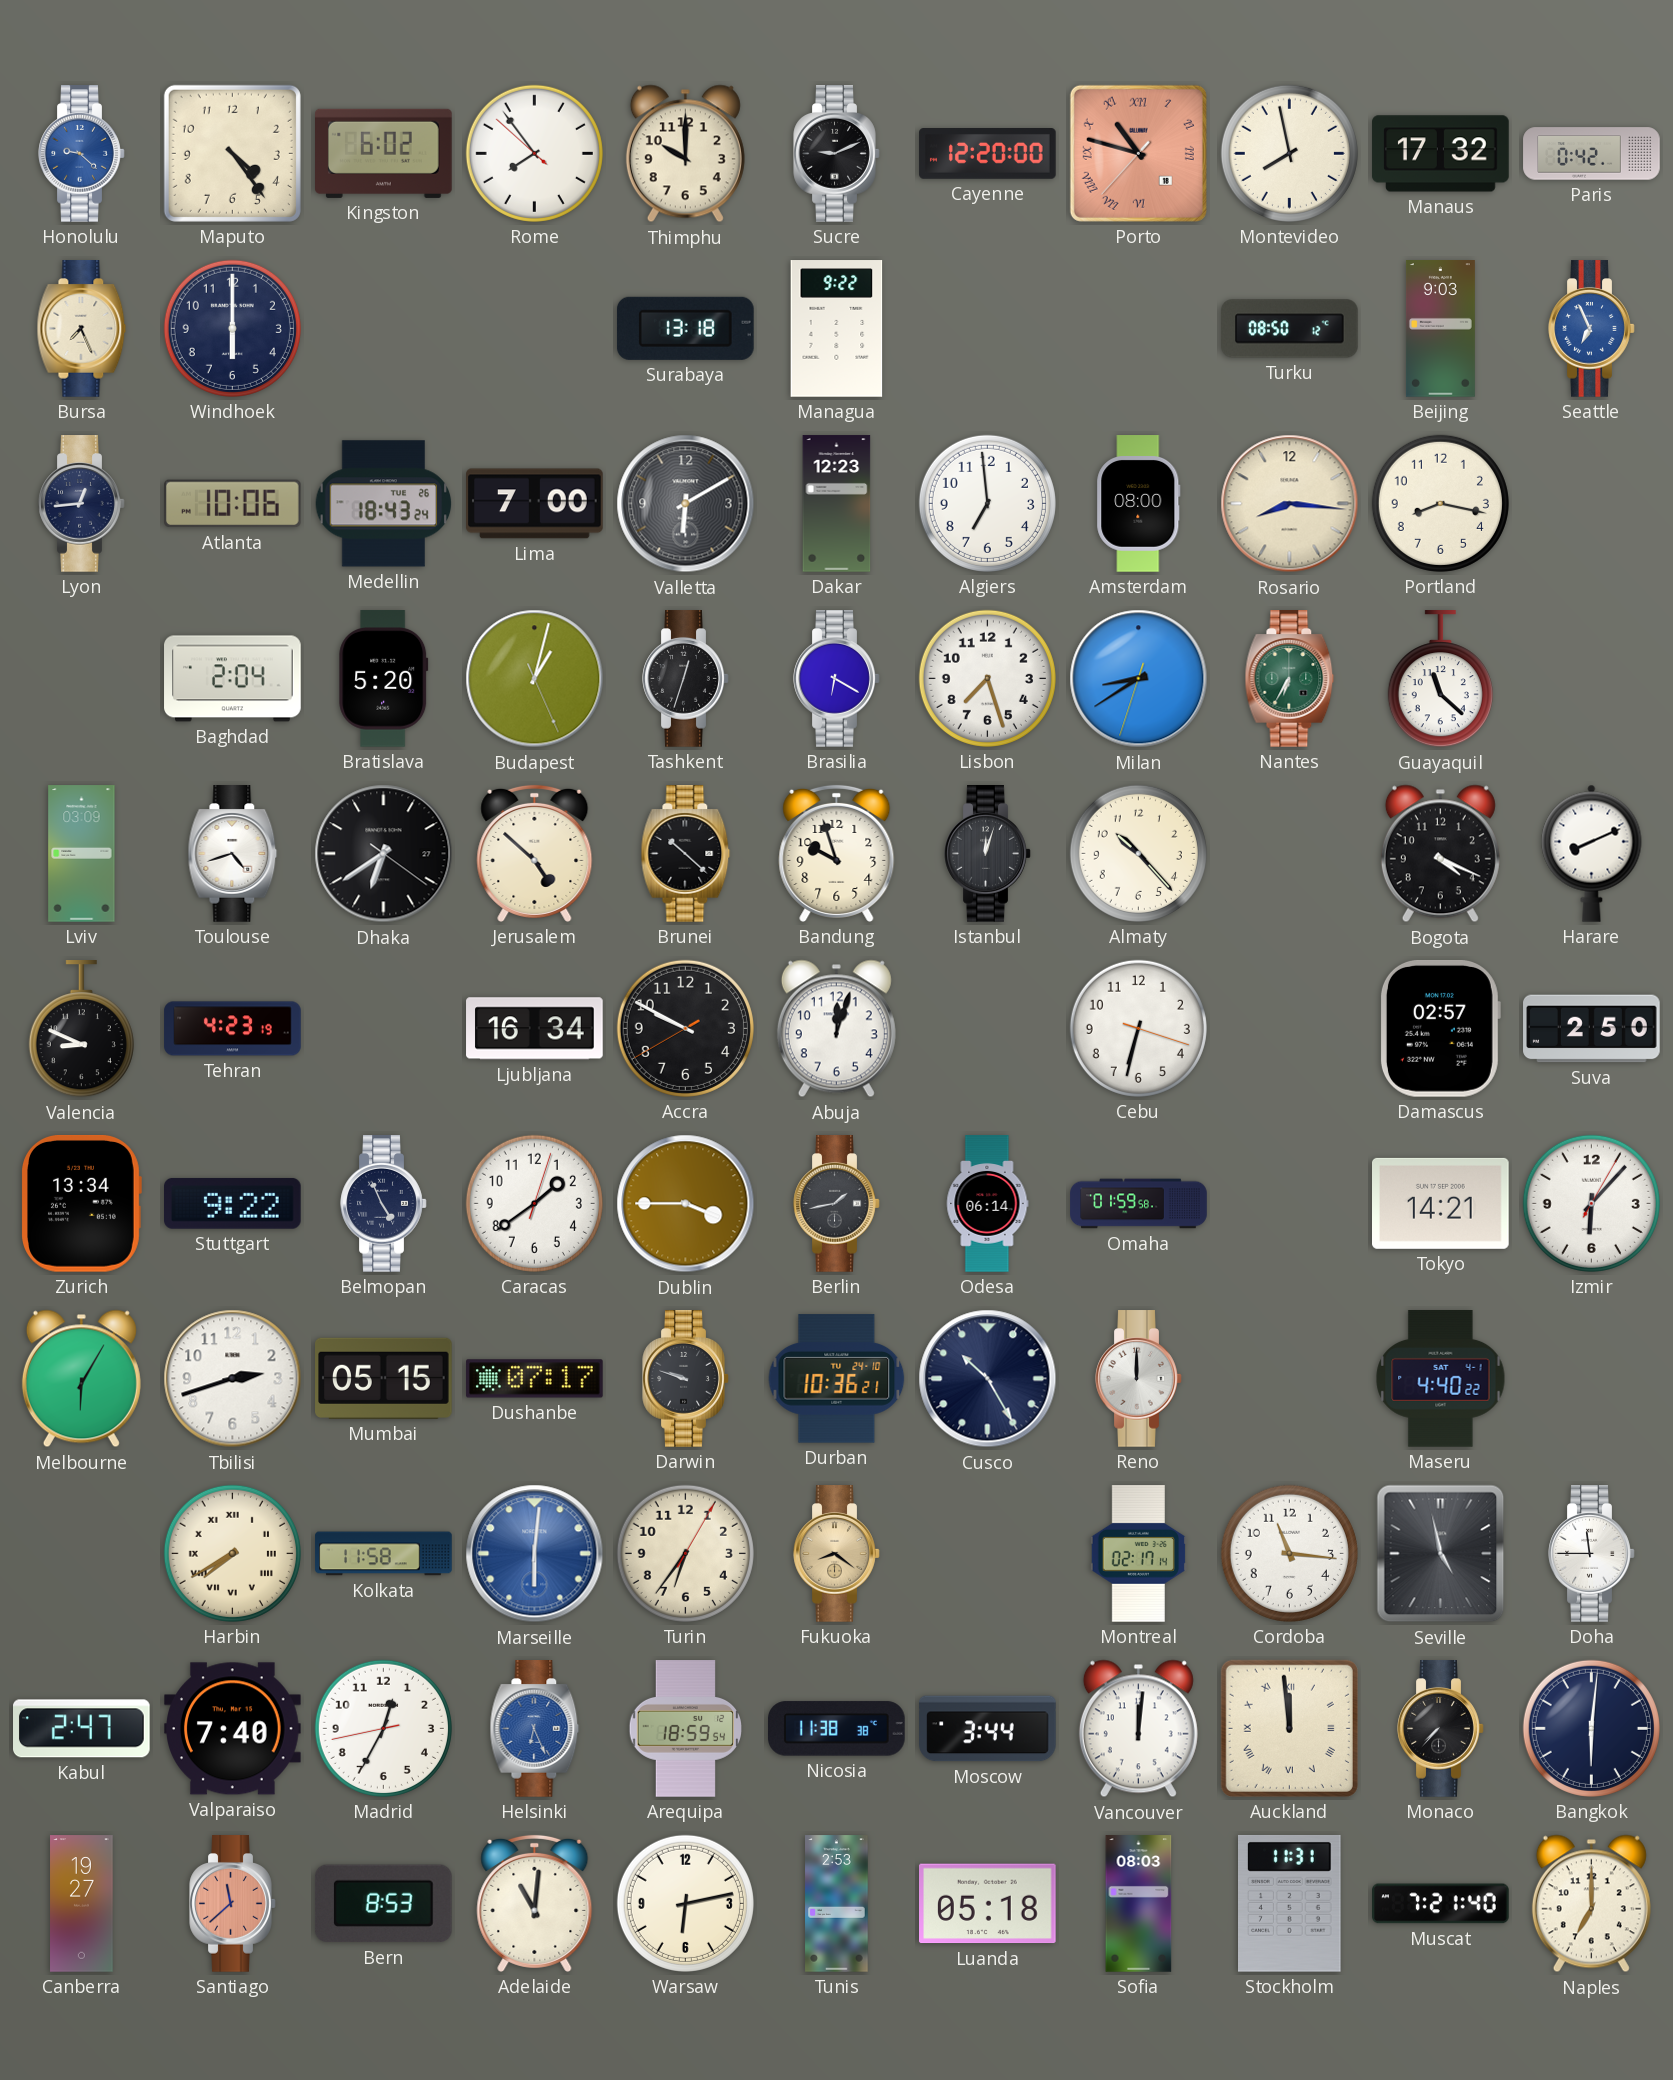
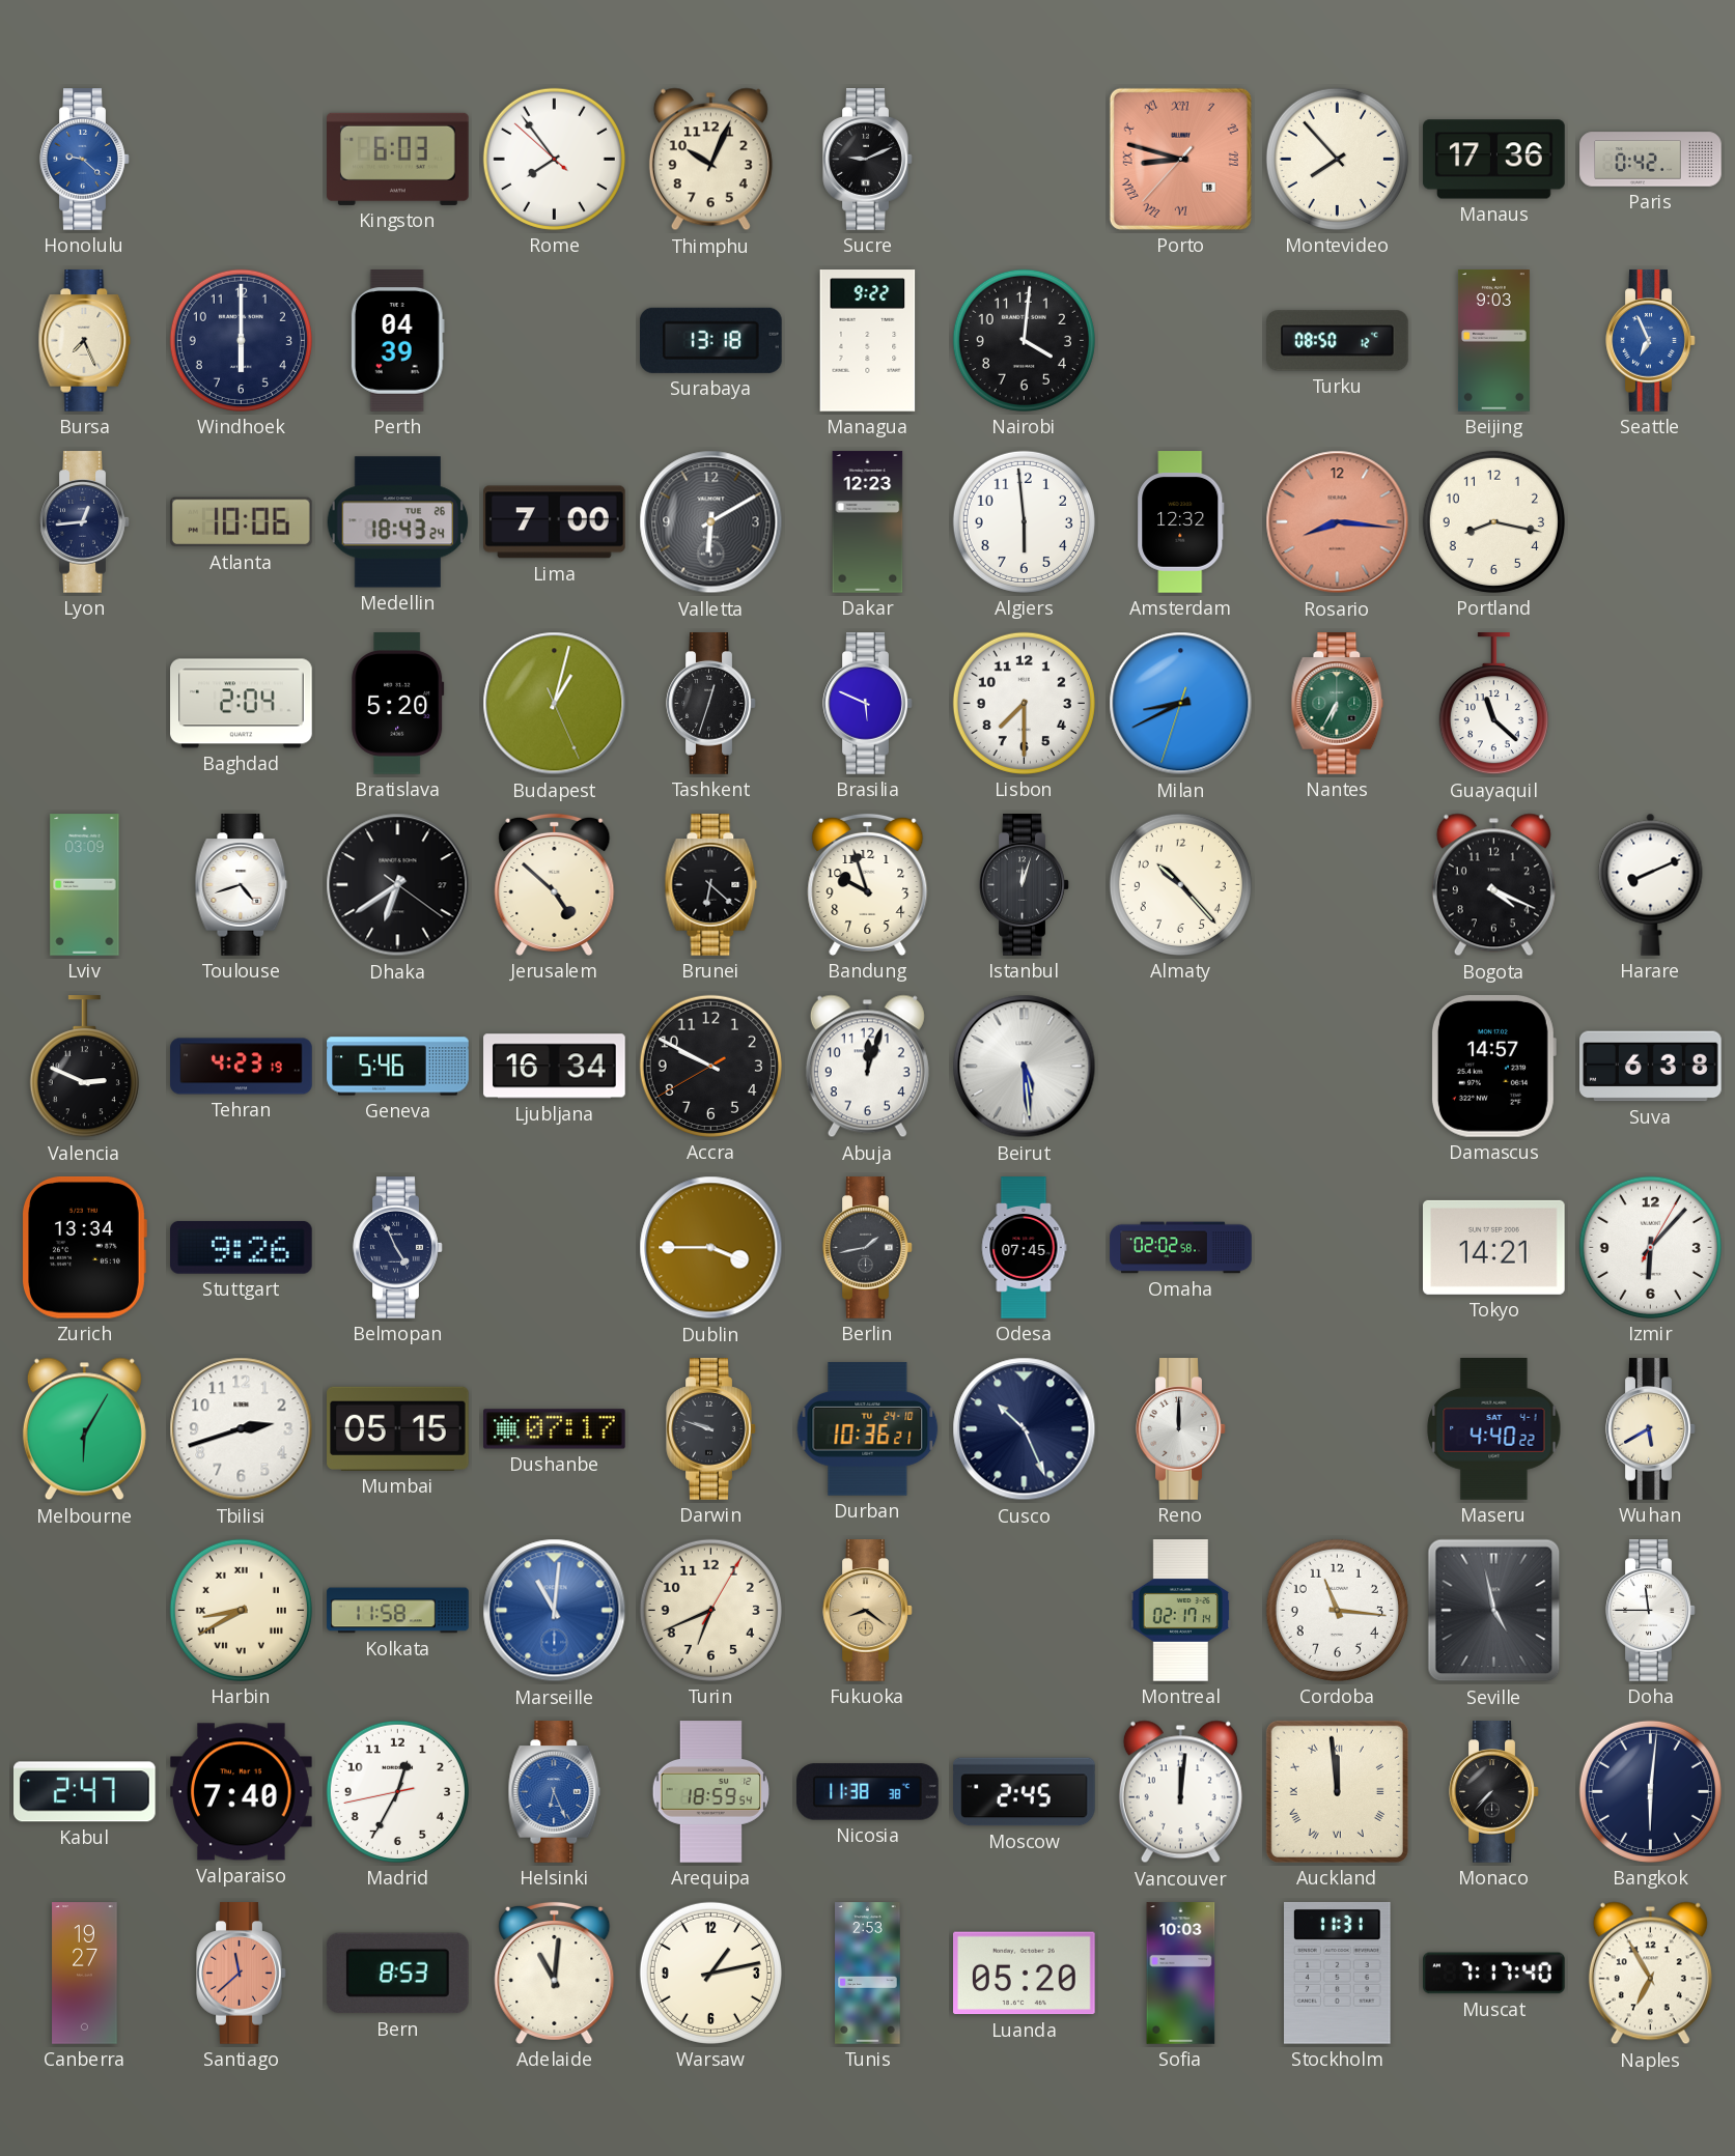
Maputo: 4:24 -> none
Kingston: 6:02 -> 6:03
Thimphu: 10:00 -> 10:04
Cayenne: 12:20 -> none
Porto: 10:47 -> 8:47
Montevideo: 7:58 -> 7:53
Manaus: 17:32 -> 17:36
Perth: none -> 04:39
Nairobi: none -> 4:01
Algiers: 6:59 -> 5:59
Amsterdam: 08:00 -> 12:32
Rosario dial: cream -> salmon
Brasilia: 6:20 -> 5:49
Lisbon: 7:27 -> 7:30
Milan: 8:39 -> 8:40
Brunei: 10:22 -> 6:22
Valencia: 8:49 -> 2:49
Geneva: none -> 5:46
Beirut: none -> 5:29
Cebu: 6:32 -> none
Damascus: 02:57 -> 14:57
Suva: 2:50 -> 6:38
Stuttgart: 9:22 -> 9:26
Caracas: 1:39 -> none
Odesa: 06:14 -> 07:45
Omaha: 01:59 -> 02:02
Cusco: 10:25 -> 10:26
Wuhan: none -> 5:40
Harbin: 7:40 -> 8:40
Marseille: 6:01 -> 11:01
Turin: 6:36 -> 6:41
Moscow: 3:44 -> 2:45
Warsaw: 6:13 -> 1:13
Luanda: 05:18 -> 05:20
Sofia: 08:03 -> 10:03
Muscat: 7:21 -> 7:17
Naples: 7:00 -> 6:55
